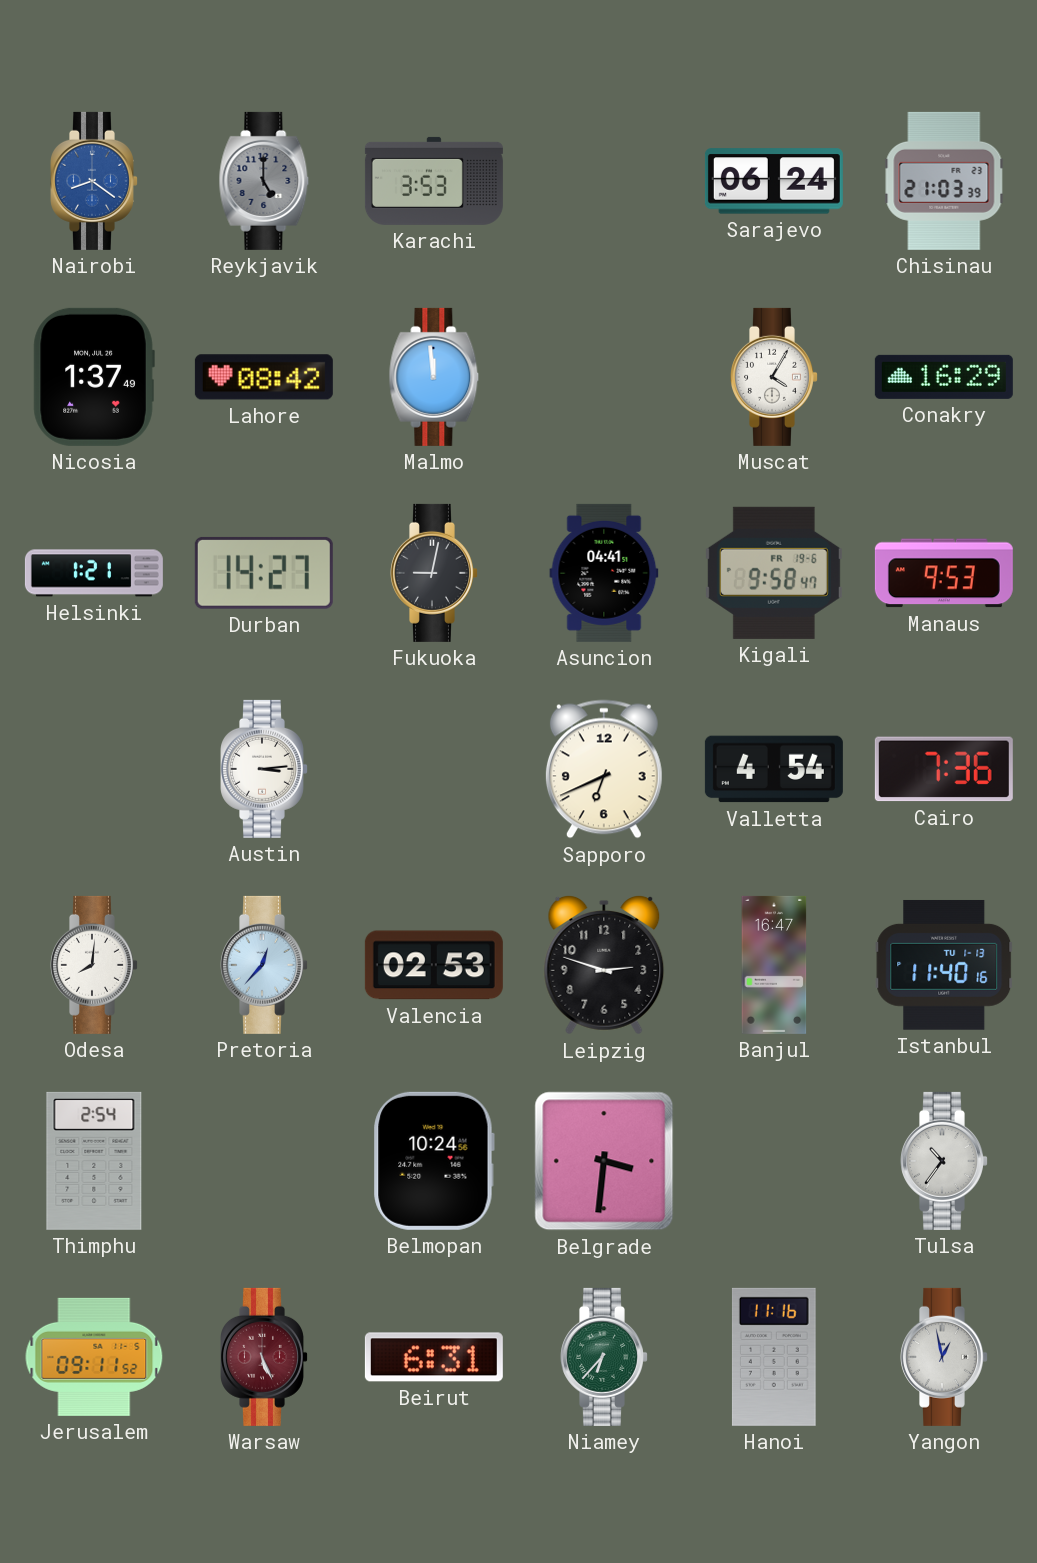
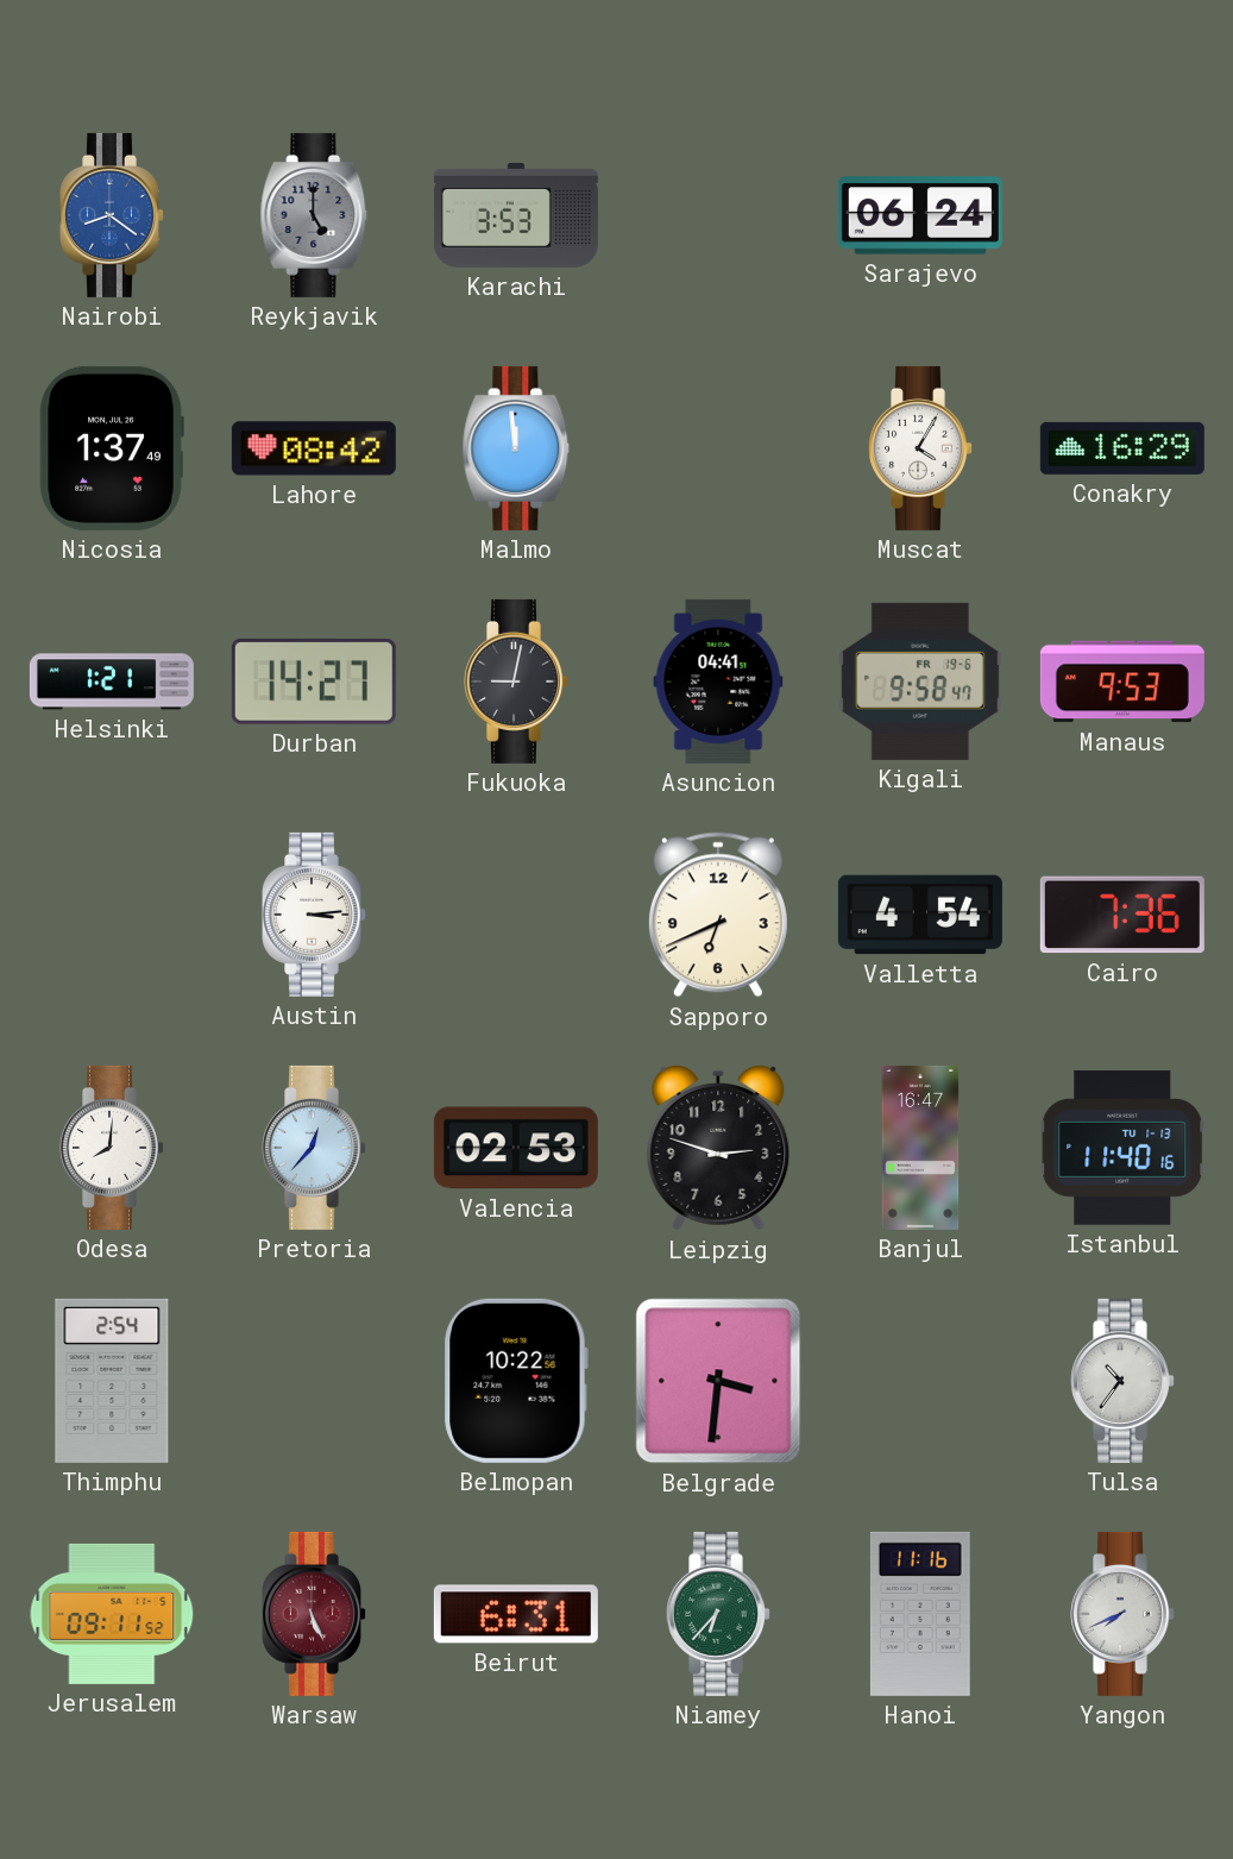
Chisinau: 21:03 -> none
Belmopan: 10:24 -> 10:22
Yangon: 12:58 -> 7:41
